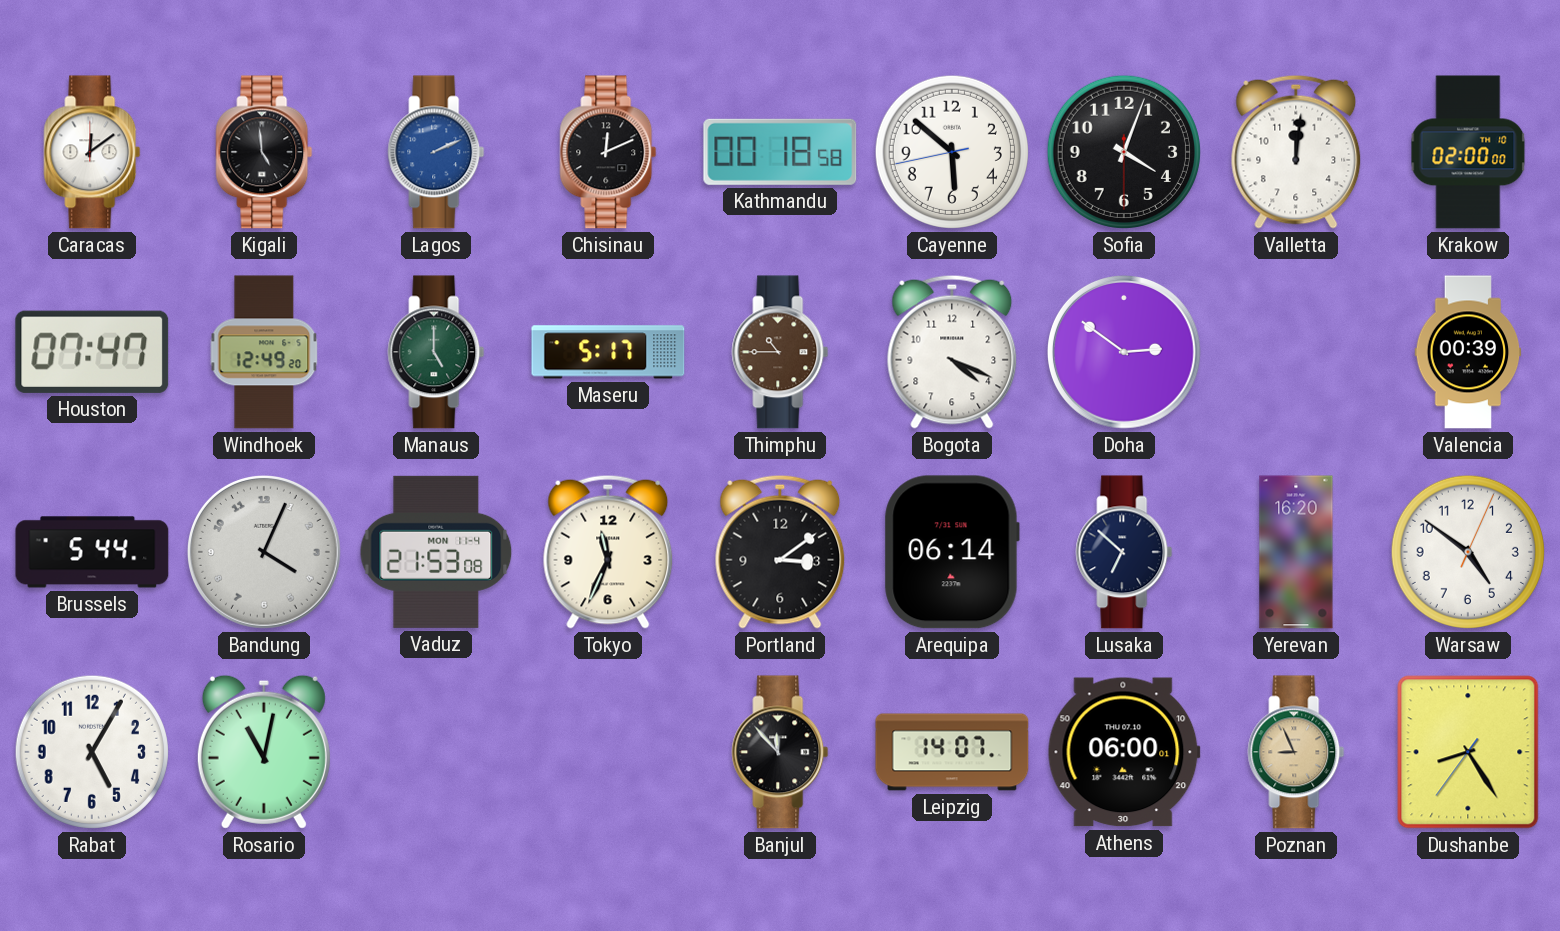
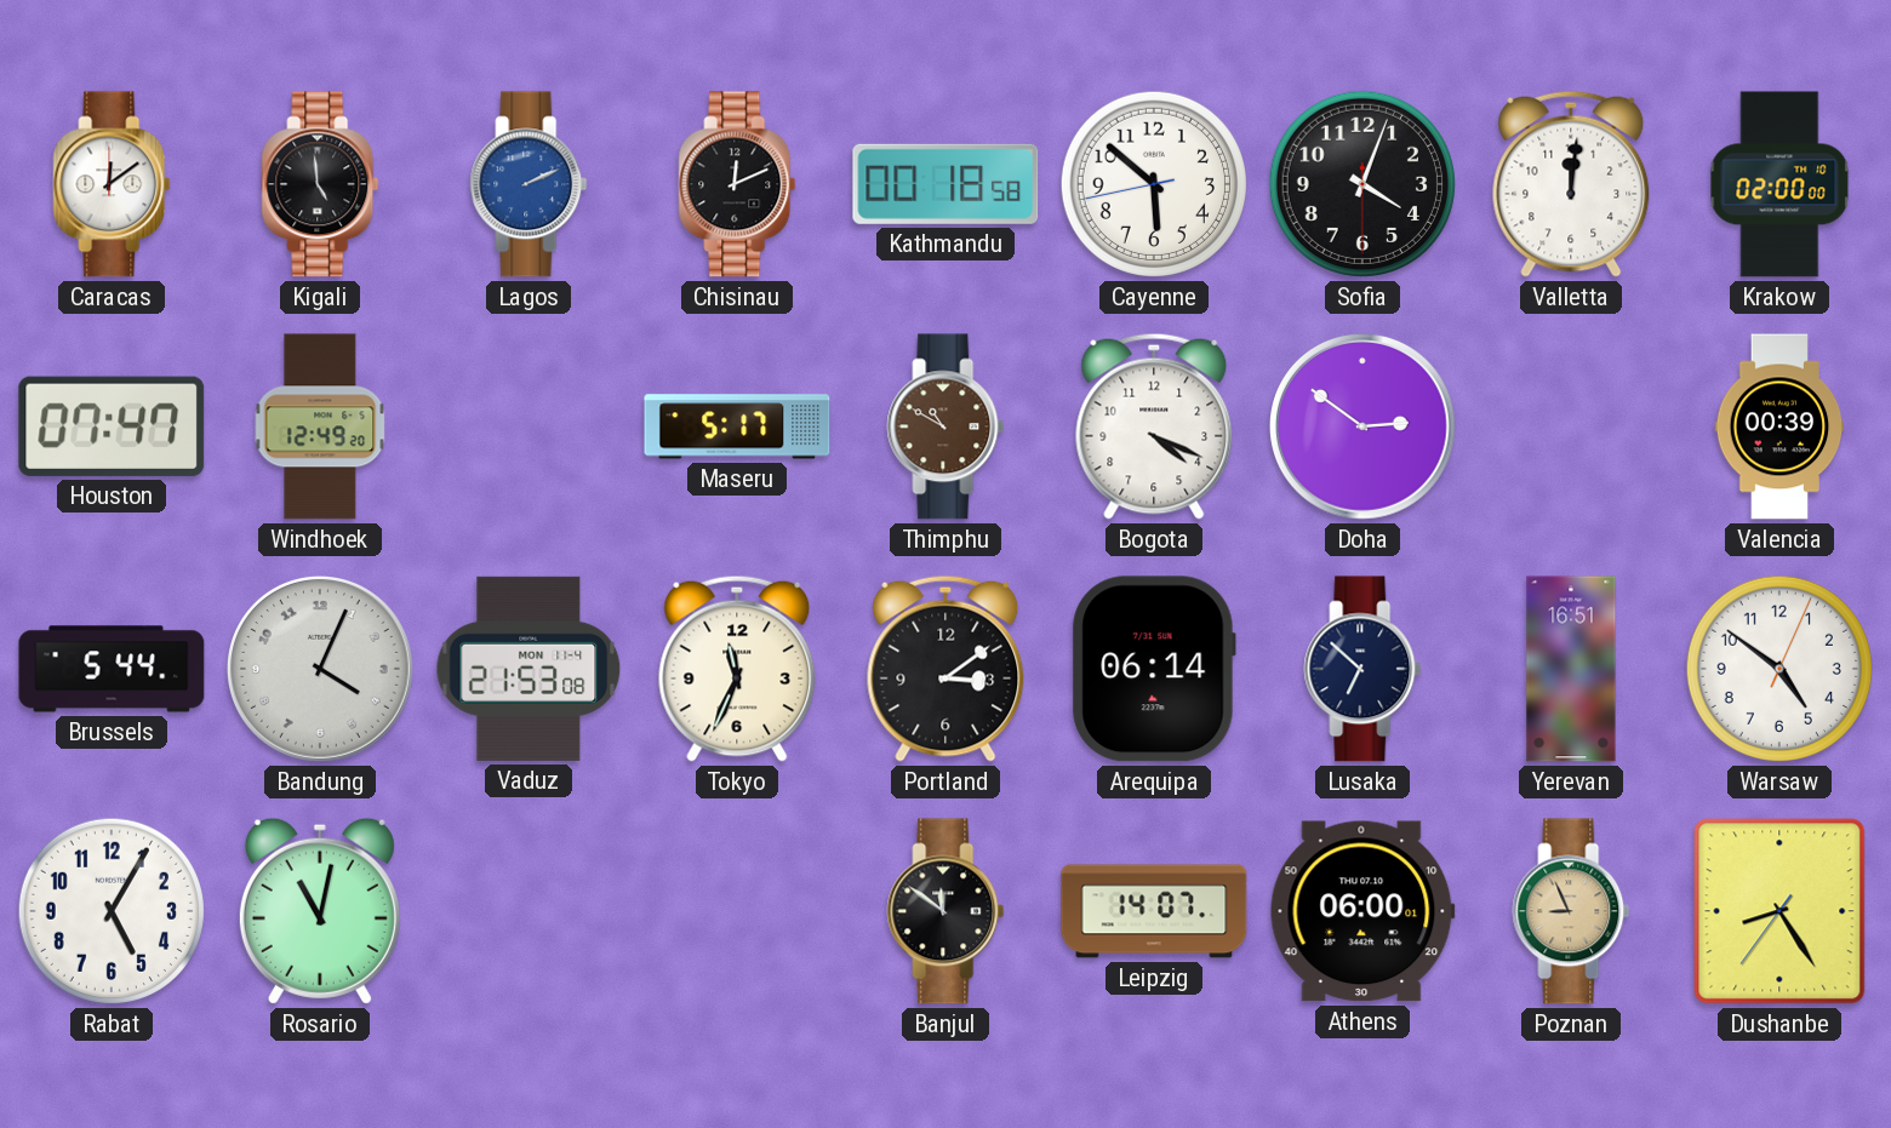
Manaus: 5:00 -> none
Thimphu: 10:45 -> 10:50
Yerevan: 16:20 -> 16:51
Banjul: 11:53 -> 11:51
